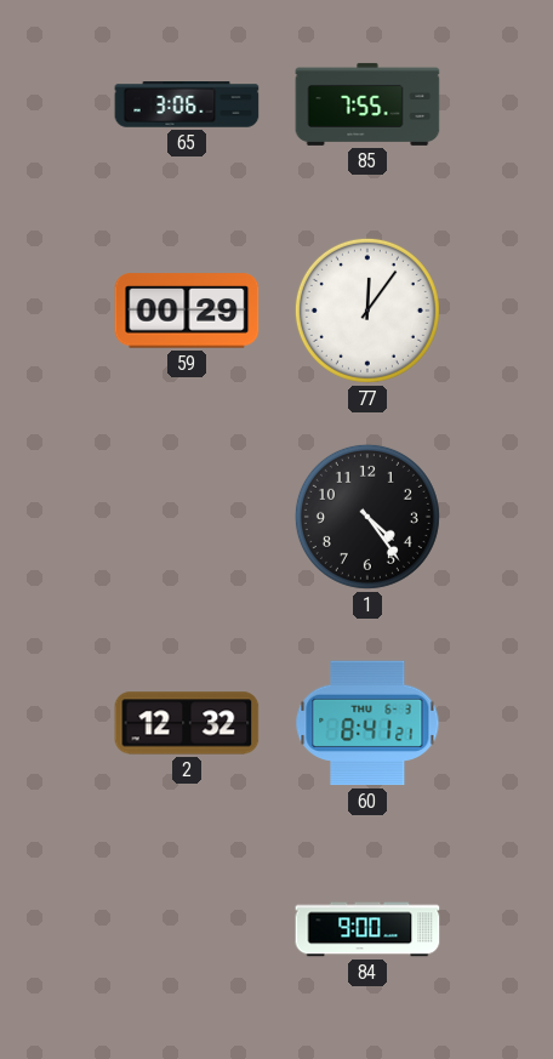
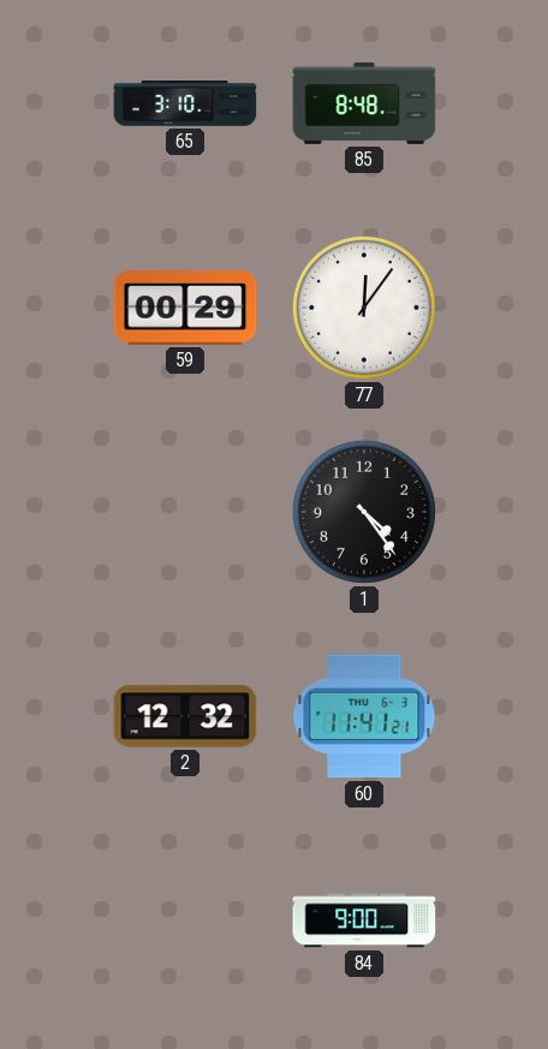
65: 3:06 -> 3:10
85: 7:55 -> 8:48
60: 8:41 -> 11:41
